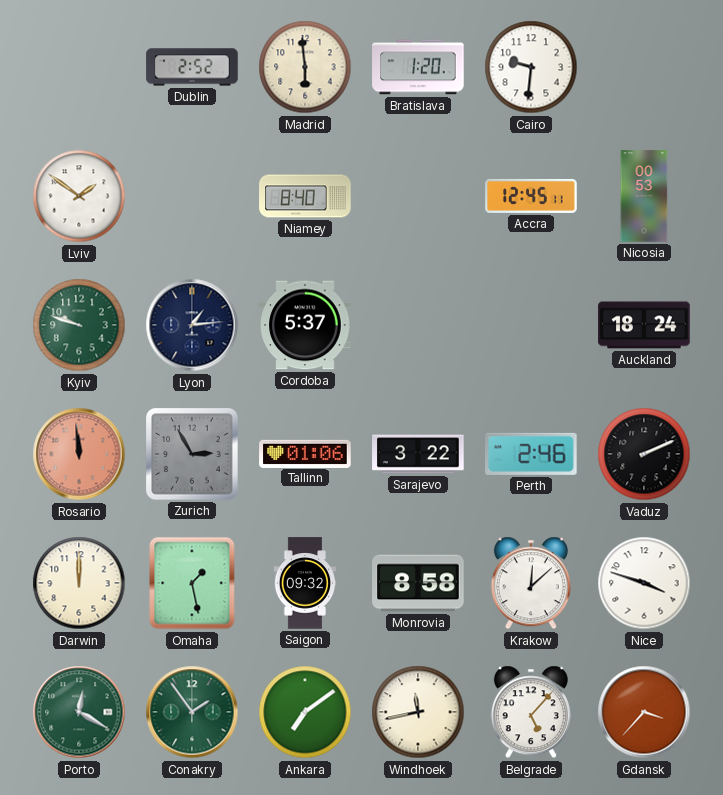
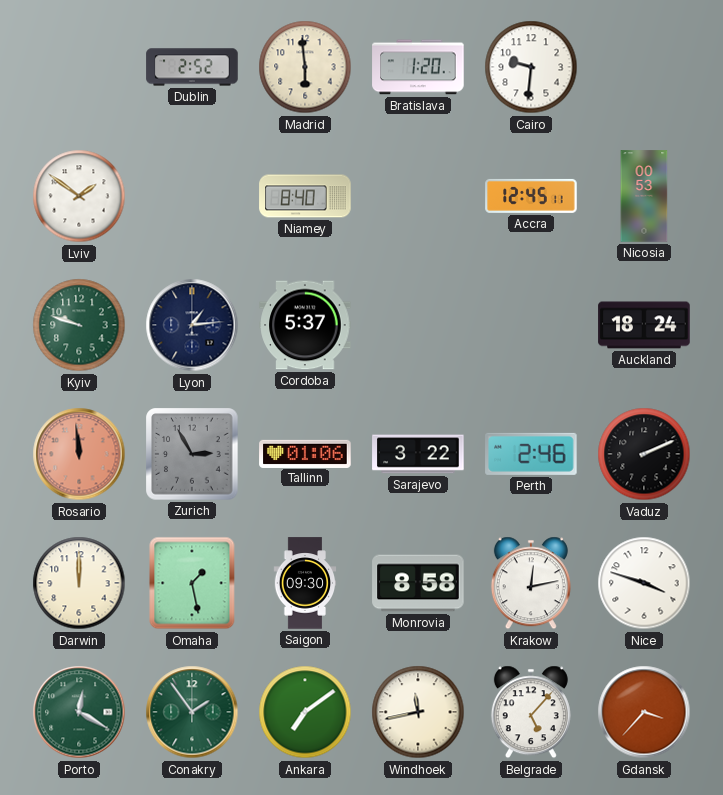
Saigon: 09:32 -> 09:30
Krakow: 12:08 -> 12:13
